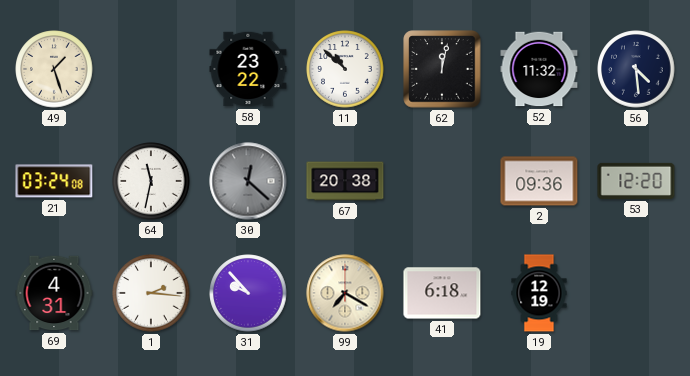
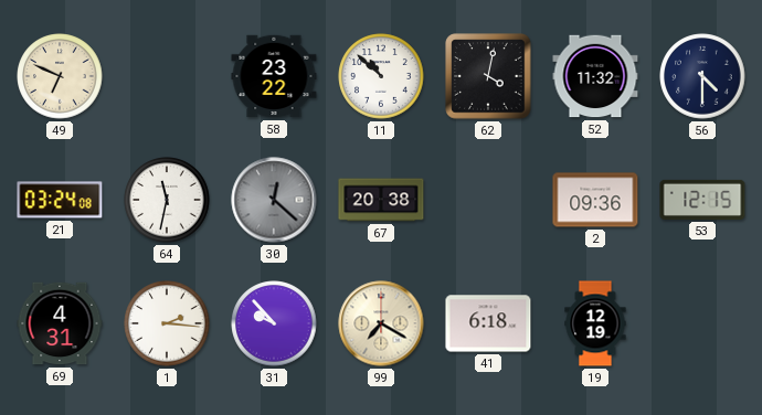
49: 1:27 -> 6:49
62: 12:02 -> 4:02
56: 4:29 -> 4:30
53: 12:20 -> 12:15
